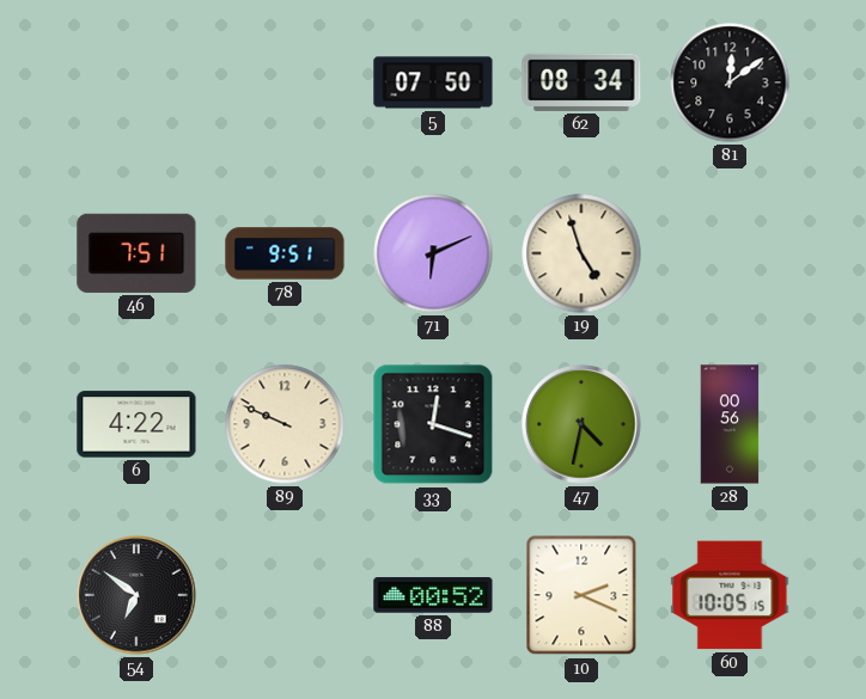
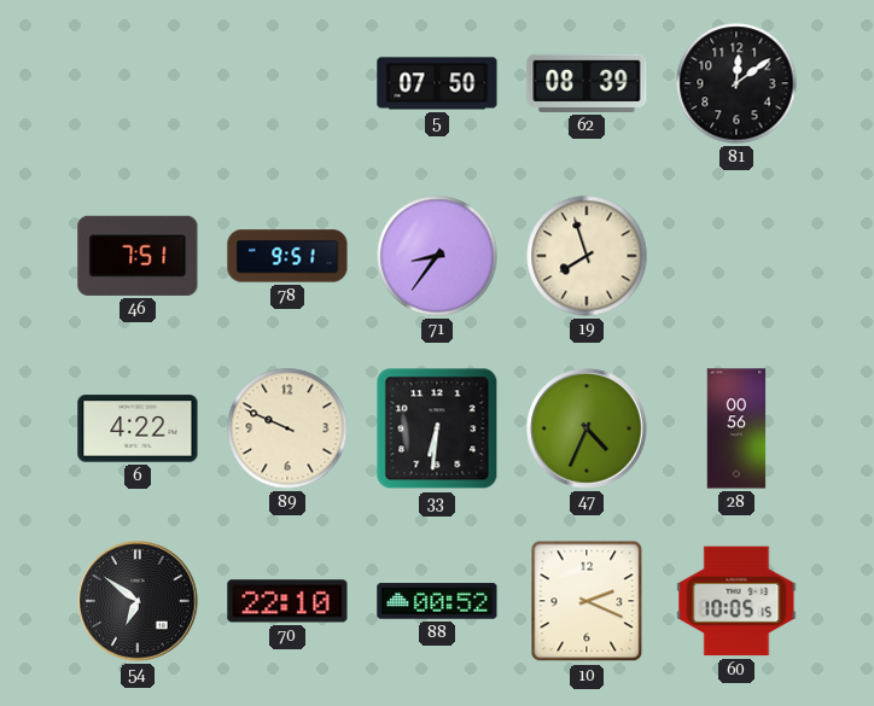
62: 08:34 -> 08:39
71: 6:11 -> 8:36
19: 4:57 -> 7:57
33: 12:18 -> 6:31
47: 4:32 -> 4:34
70: none -> 22:10
